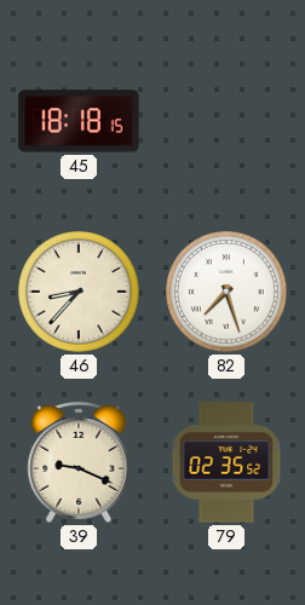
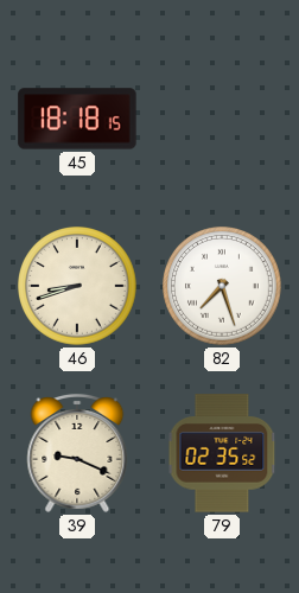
46: 8:37 -> 8:42
